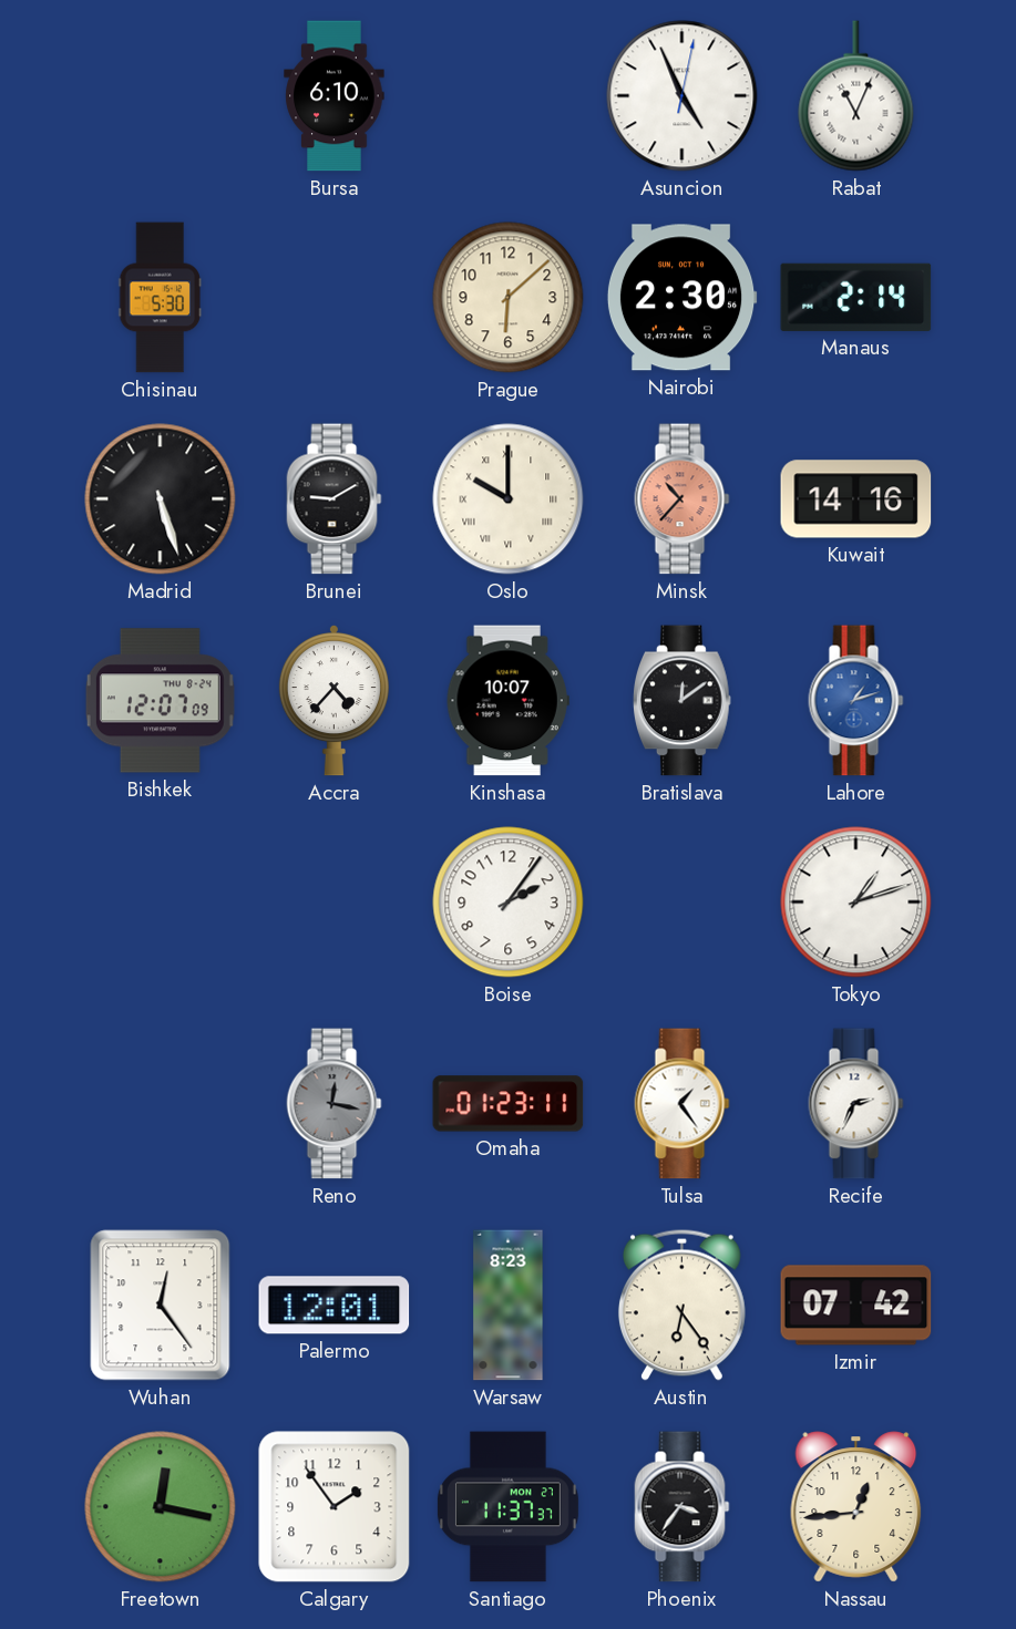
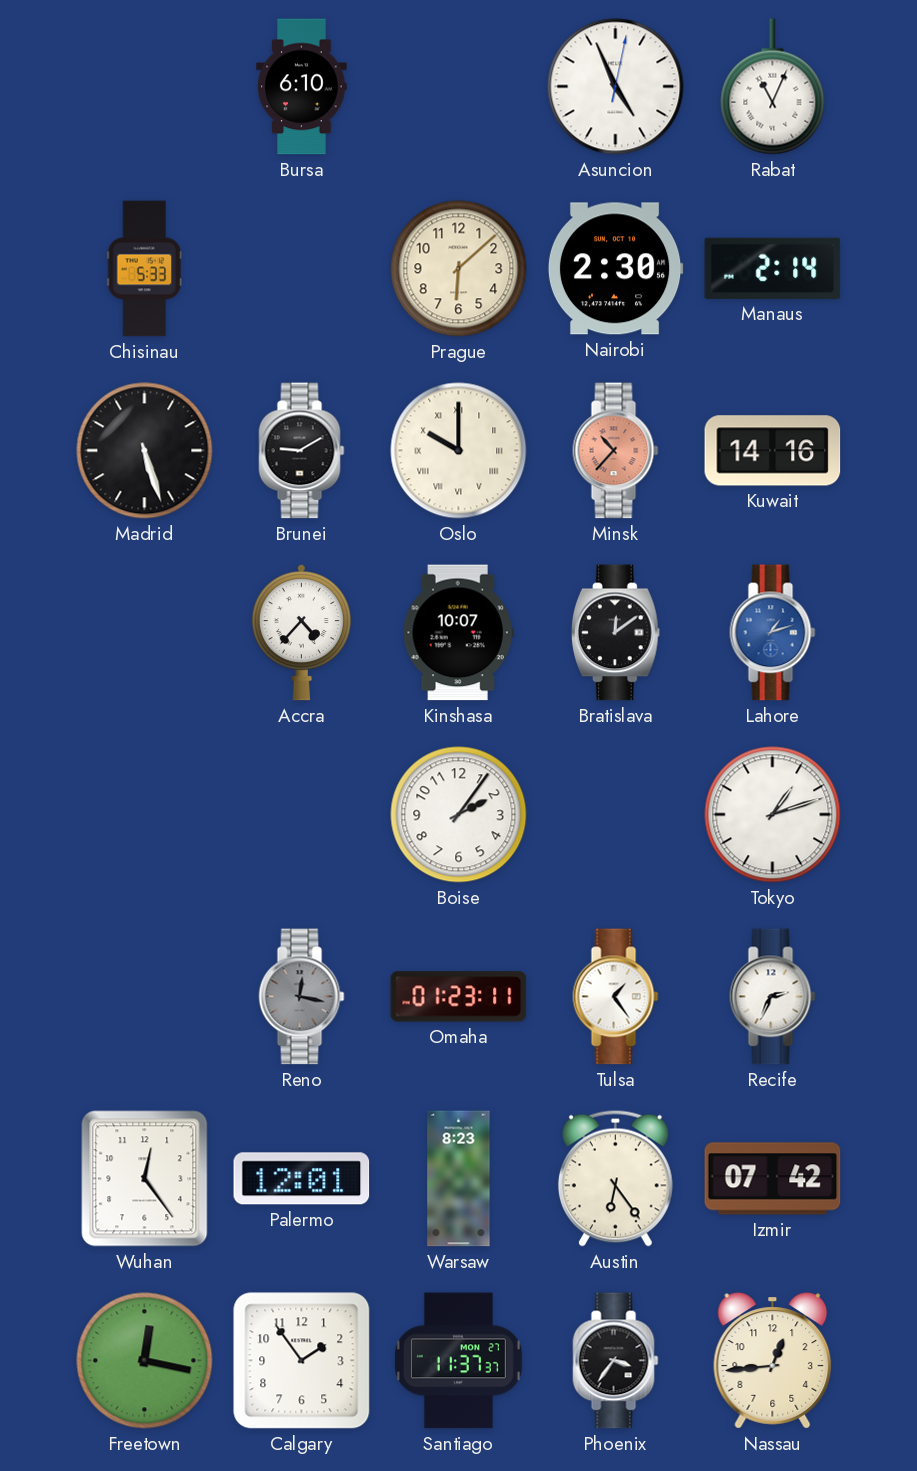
Chisinau: 5:30 -> 5:33
Bishkek: 12:07 -> none
